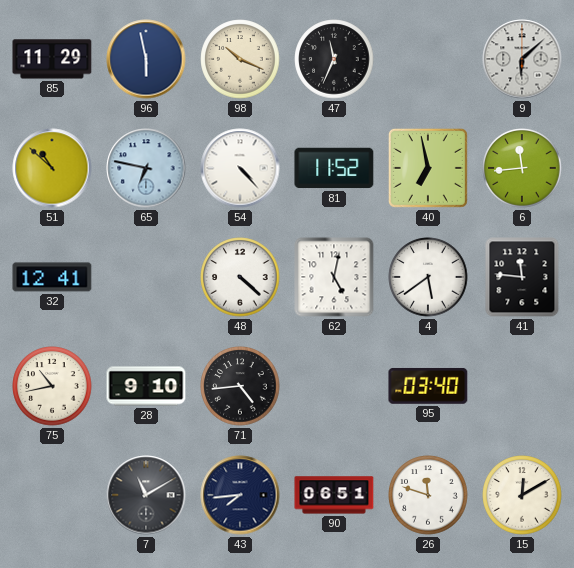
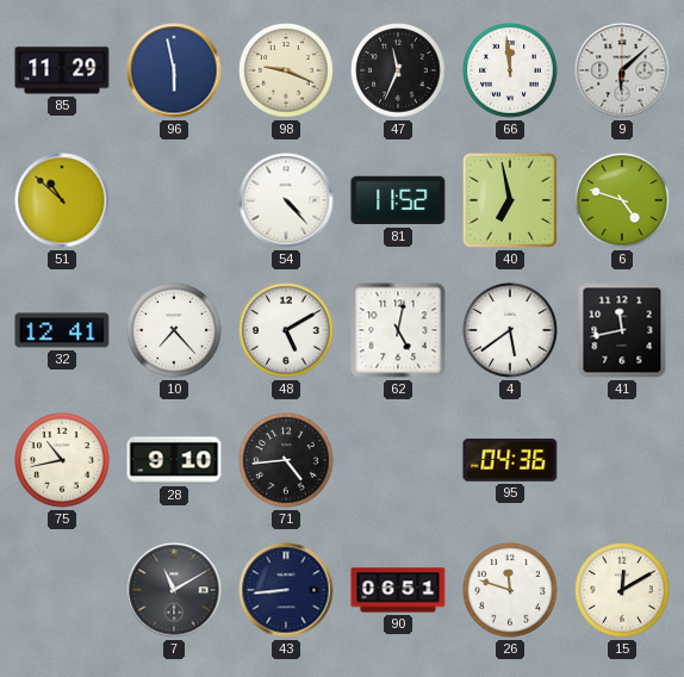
98: 10:19 -> 9:19
66: none -> 11:59
65: 6:47 -> none
6: 11:44 -> 4:48
10: none -> 7:23
48: 4:22 -> 5:10
41: 11:46 -> 11:43
95: 03:40 -> 04:36
43: 7:44 -> 8:44
